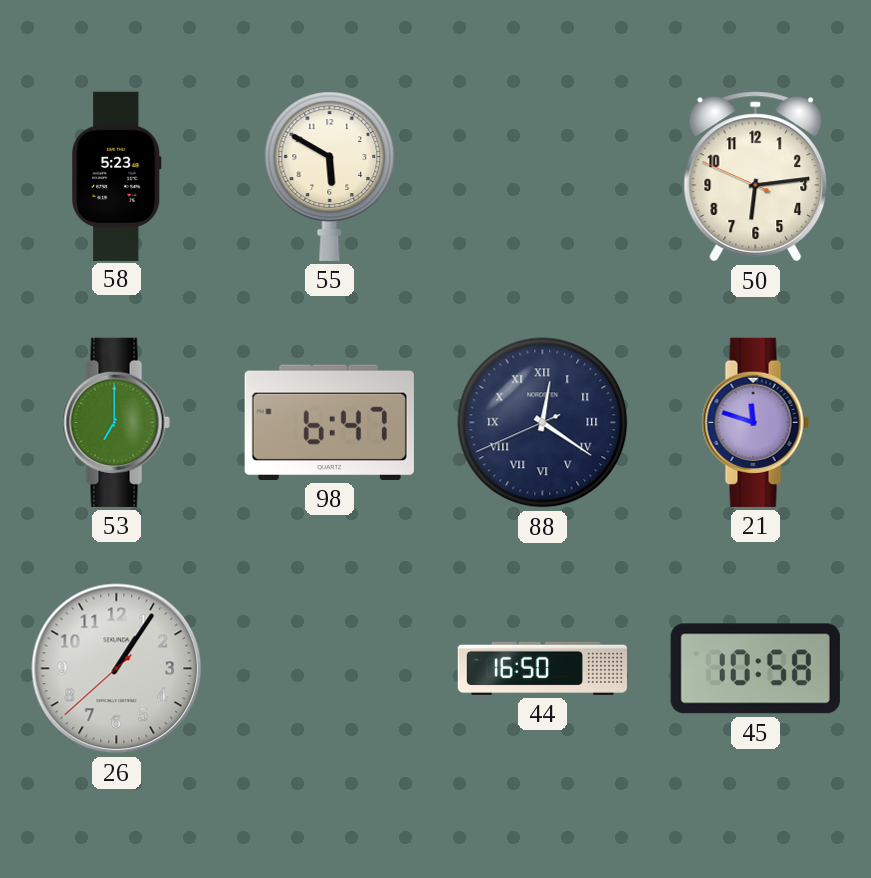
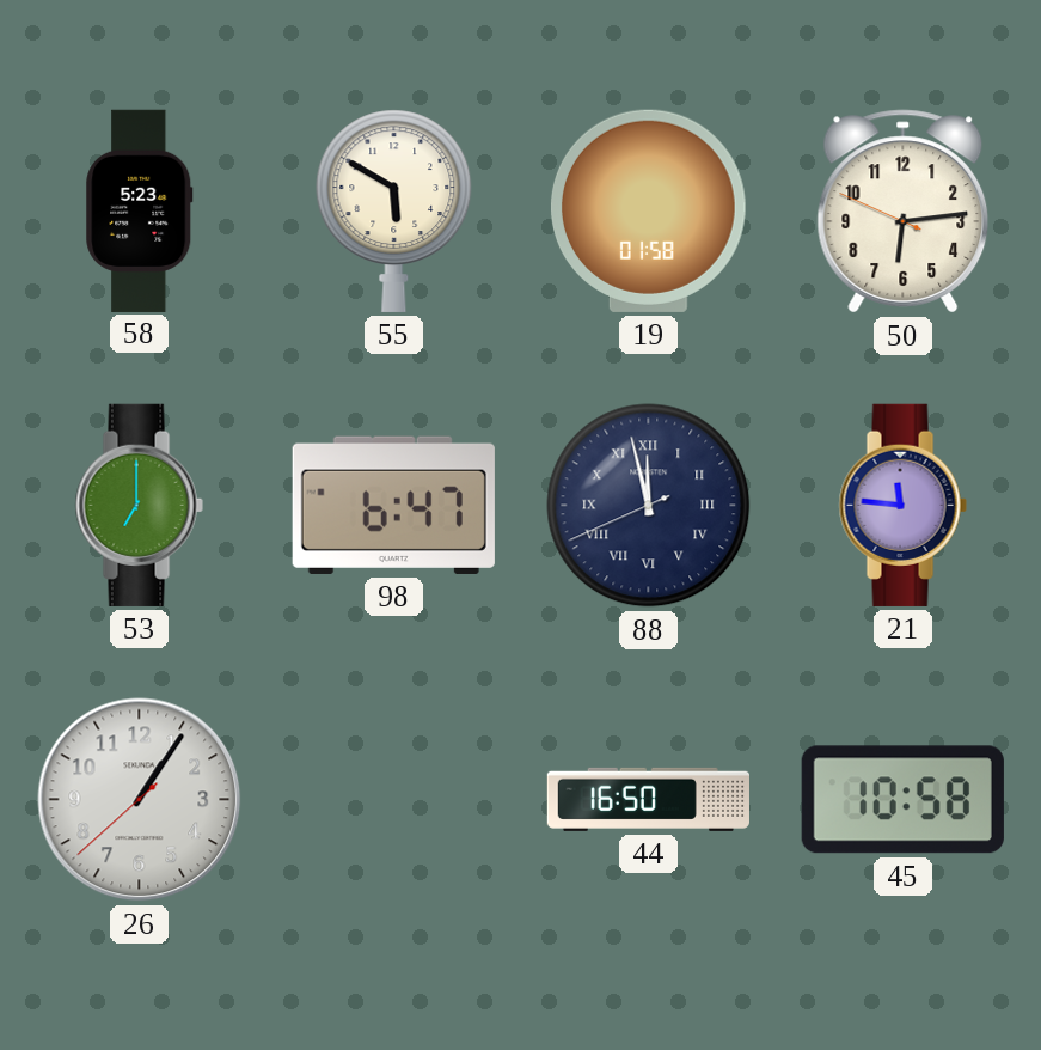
19: none -> 01:58
88: 12:20 -> 11:57
21: 11:48 -> 11:46
